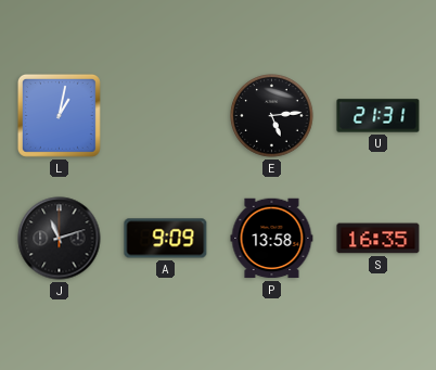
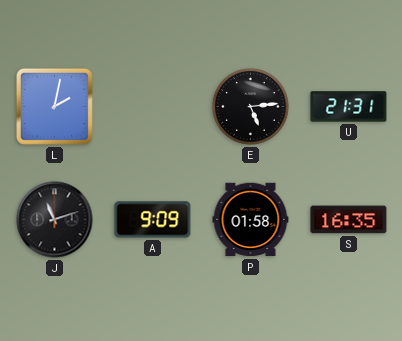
L: 1:02 -> 2:02
P: 13:58 -> 01:58
